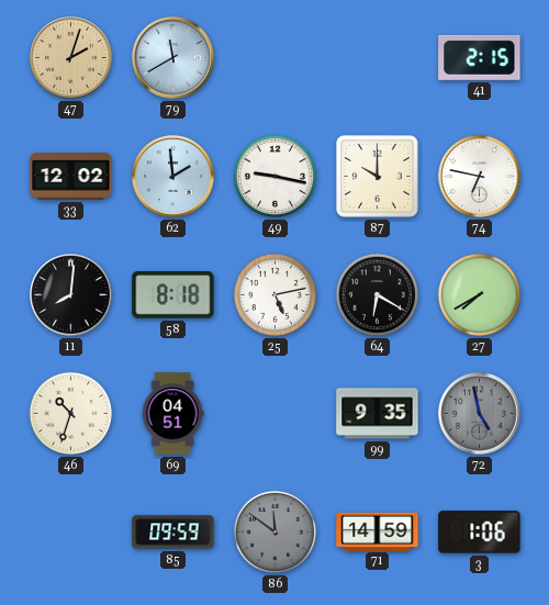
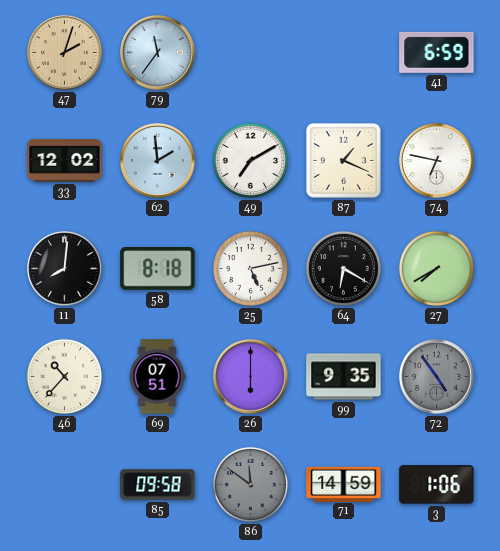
79: 11:40 -> 11:36
41: 2:15 -> 6:59
49: 9:17 -> 7:10
87: 10:00 -> 1:19
46: 10:33 -> 10:37
69: 04:51 -> 07:51
26: none -> 6:00
72: 4:58 -> 4:54
85: 09:59 -> 09:58
